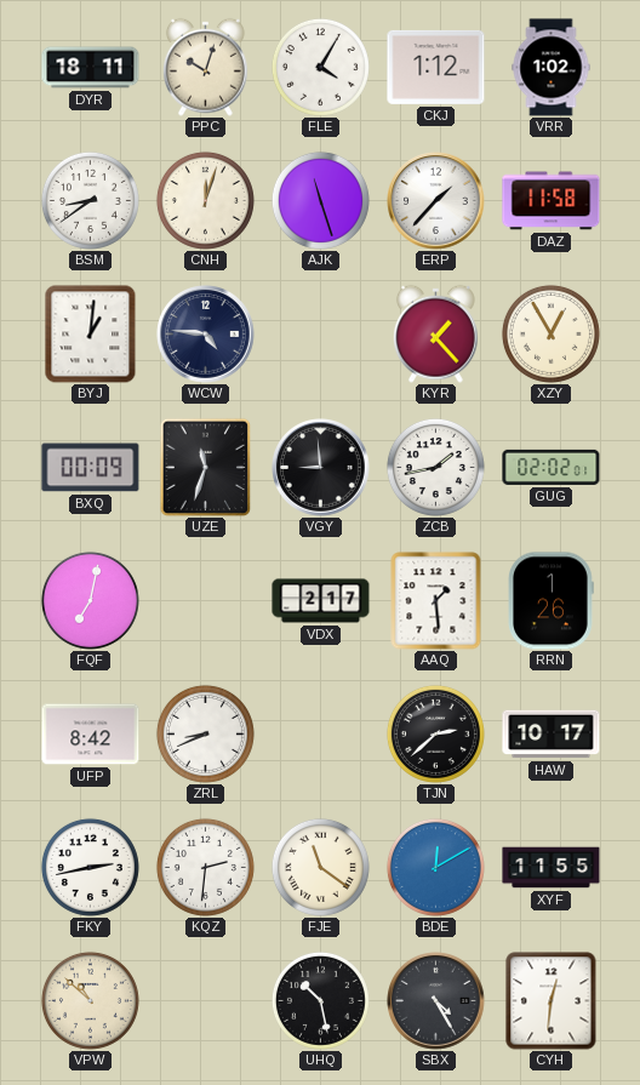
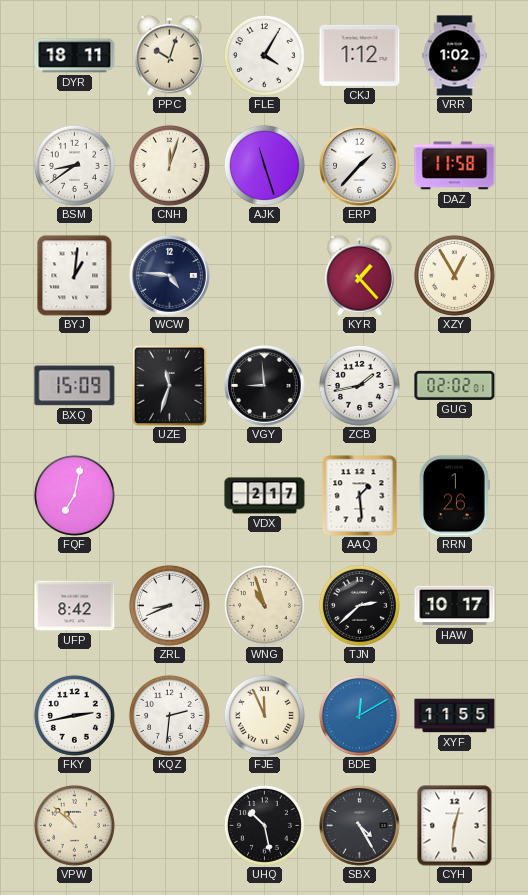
BXQ: 00:09 -> 15:09
WNG: none -> 10:57
FJE: 11:21 -> 11:56
